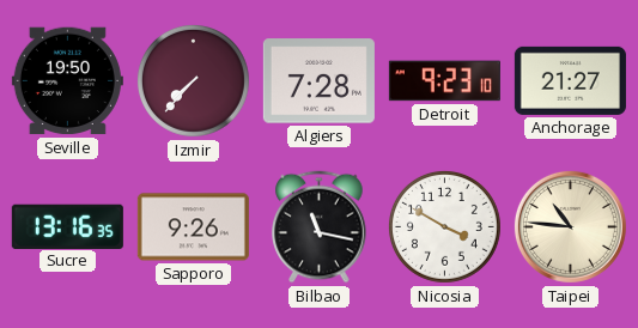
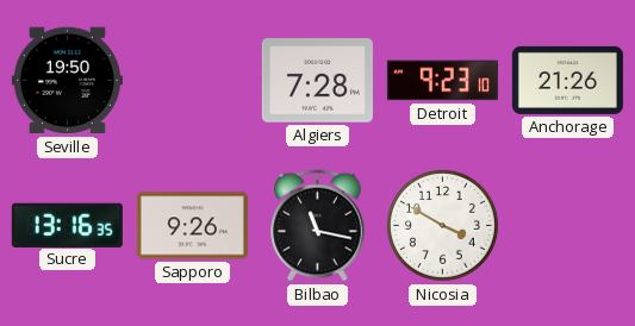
Izmir: 7:37 -> none
Anchorage: 21:27 -> 21:26
Taipei: 10:46 -> none
